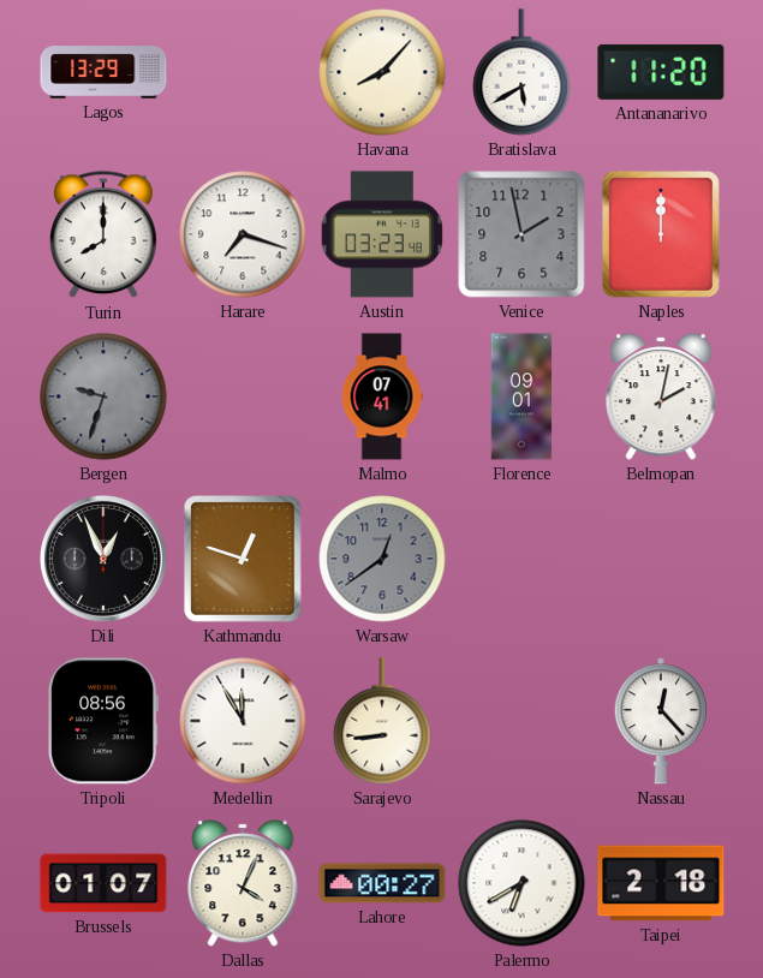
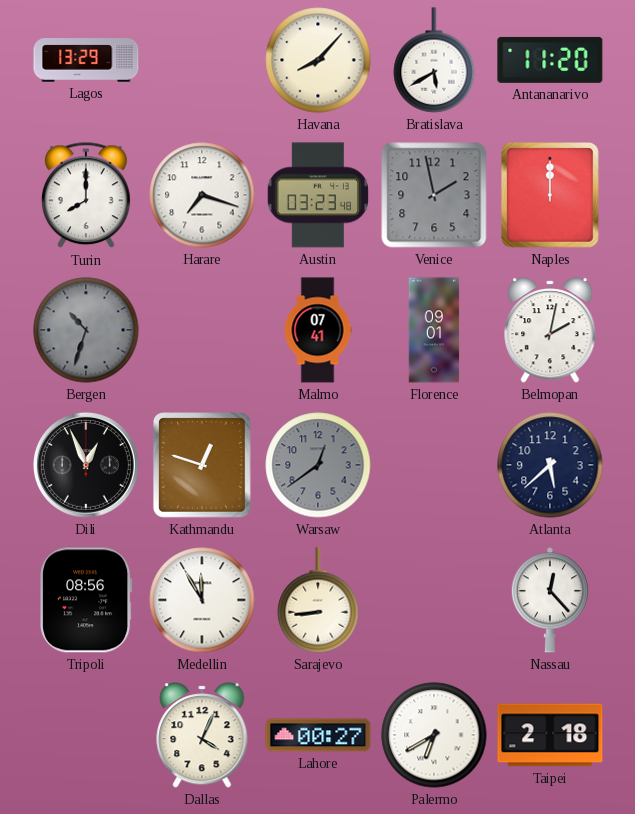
Bergen: 9:33 -> 10:33
Atlanta: none -> 5:38
Brussels: 01:07 -> none
